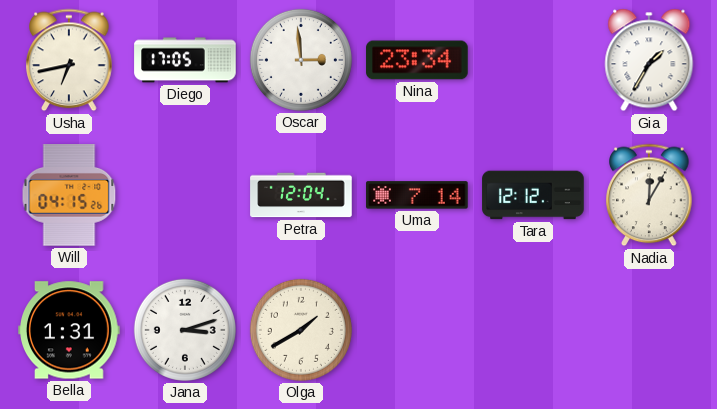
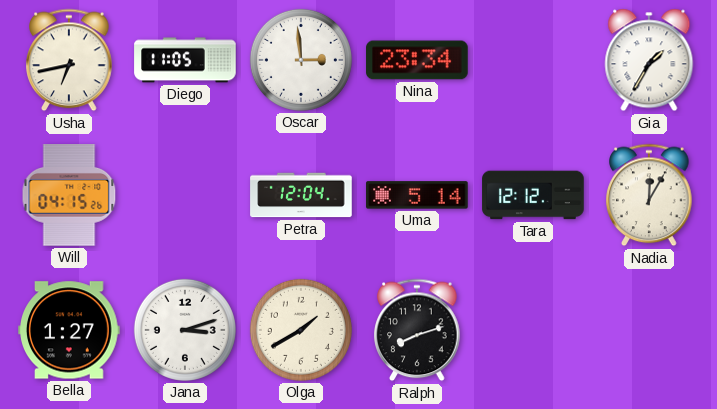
Diego: 17:05 -> 11:05
Uma: 7:14 -> 5:14
Bella: 1:31 -> 1:27
Ralph: none -> 8:12
